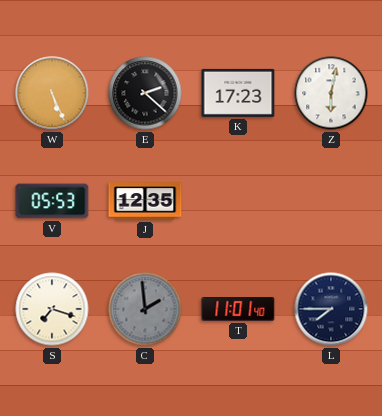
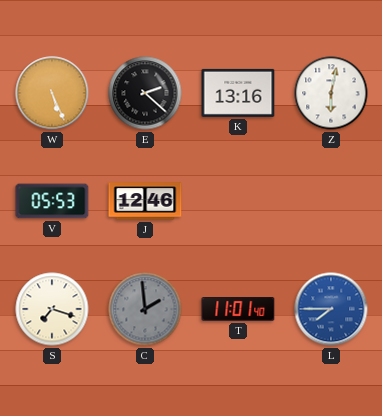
K: 17:23 -> 13:16
J: 12:35 -> 12:46
L dial: navy -> blue
